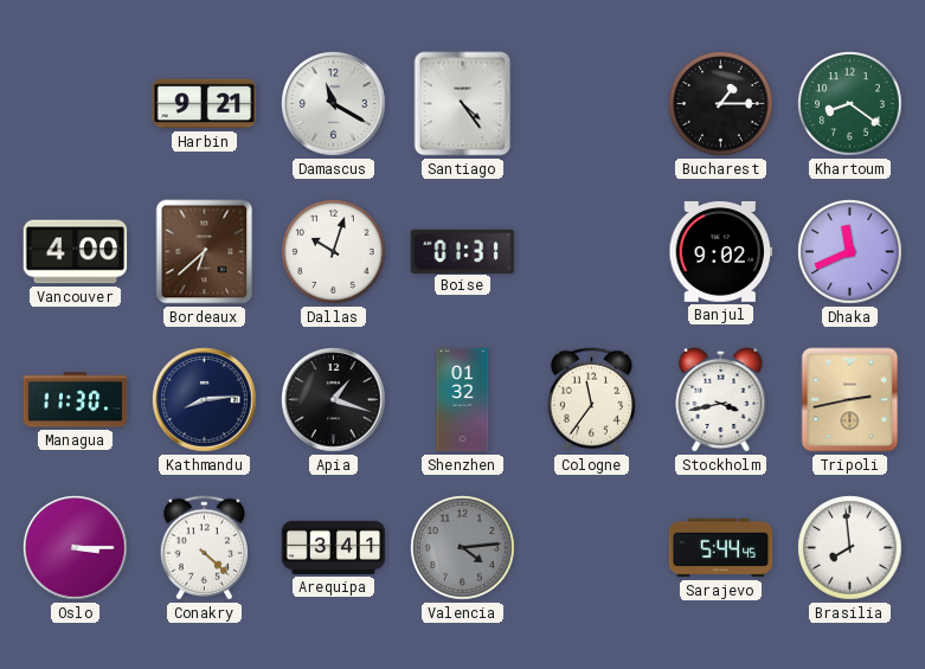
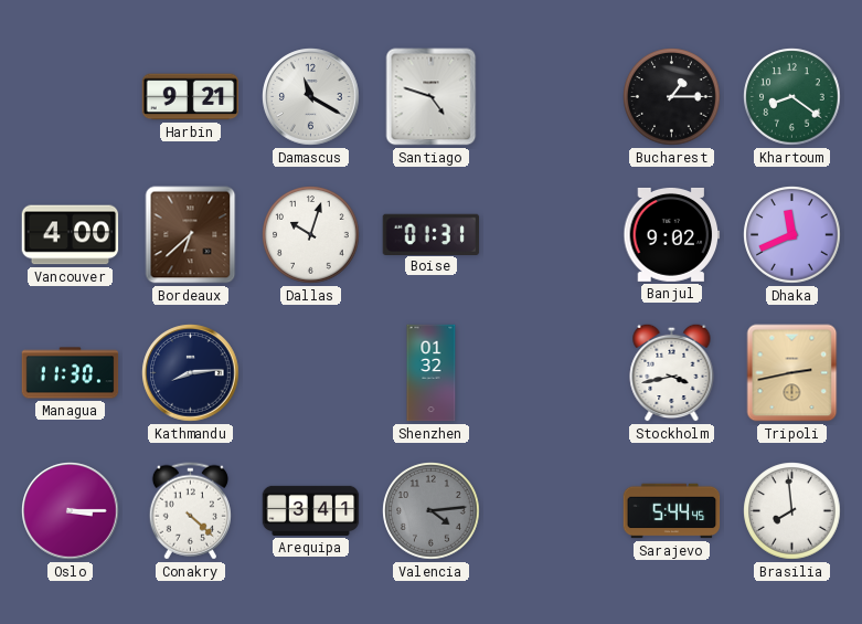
Santiago: 4:24 -> 4:48
Apia: 1:18 -> none
Cologne: 11:36 -> none
